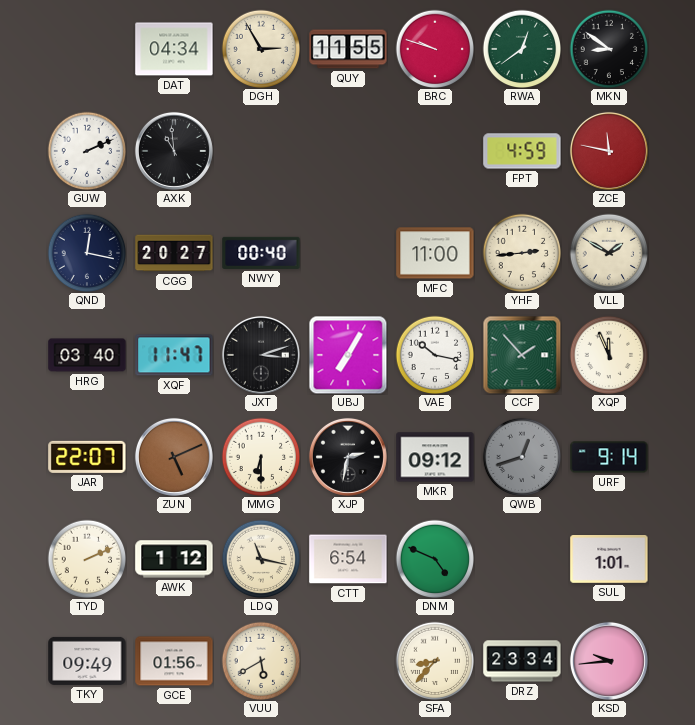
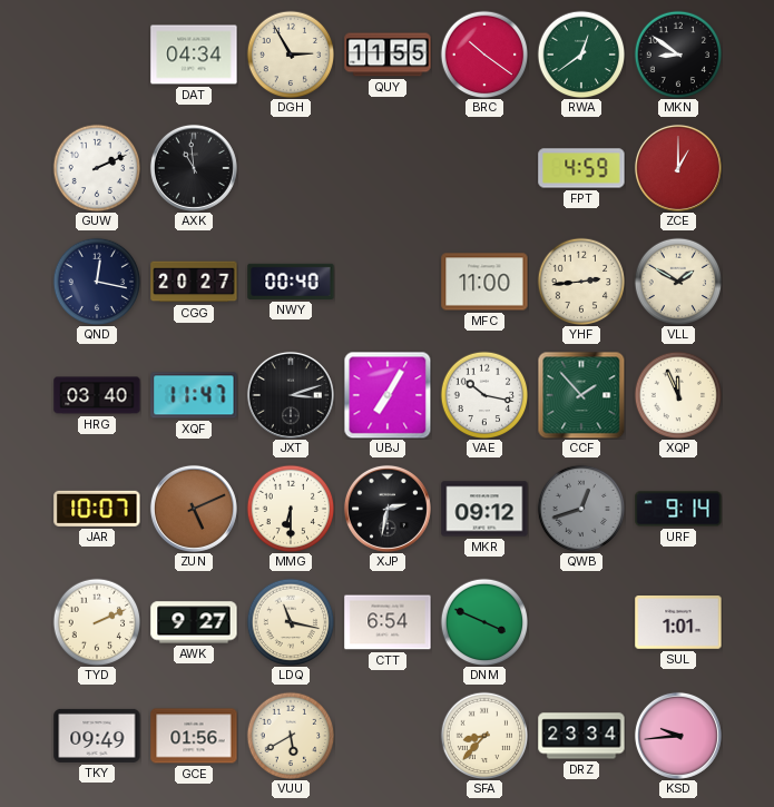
BRC: 9:48 -> 10:21
ZCE: 11:47 -> 1:00
JAR: 22:07 -> 10:07
AWK: 1:12 -> 9:27
DNM: 4:49 -> 3:49
